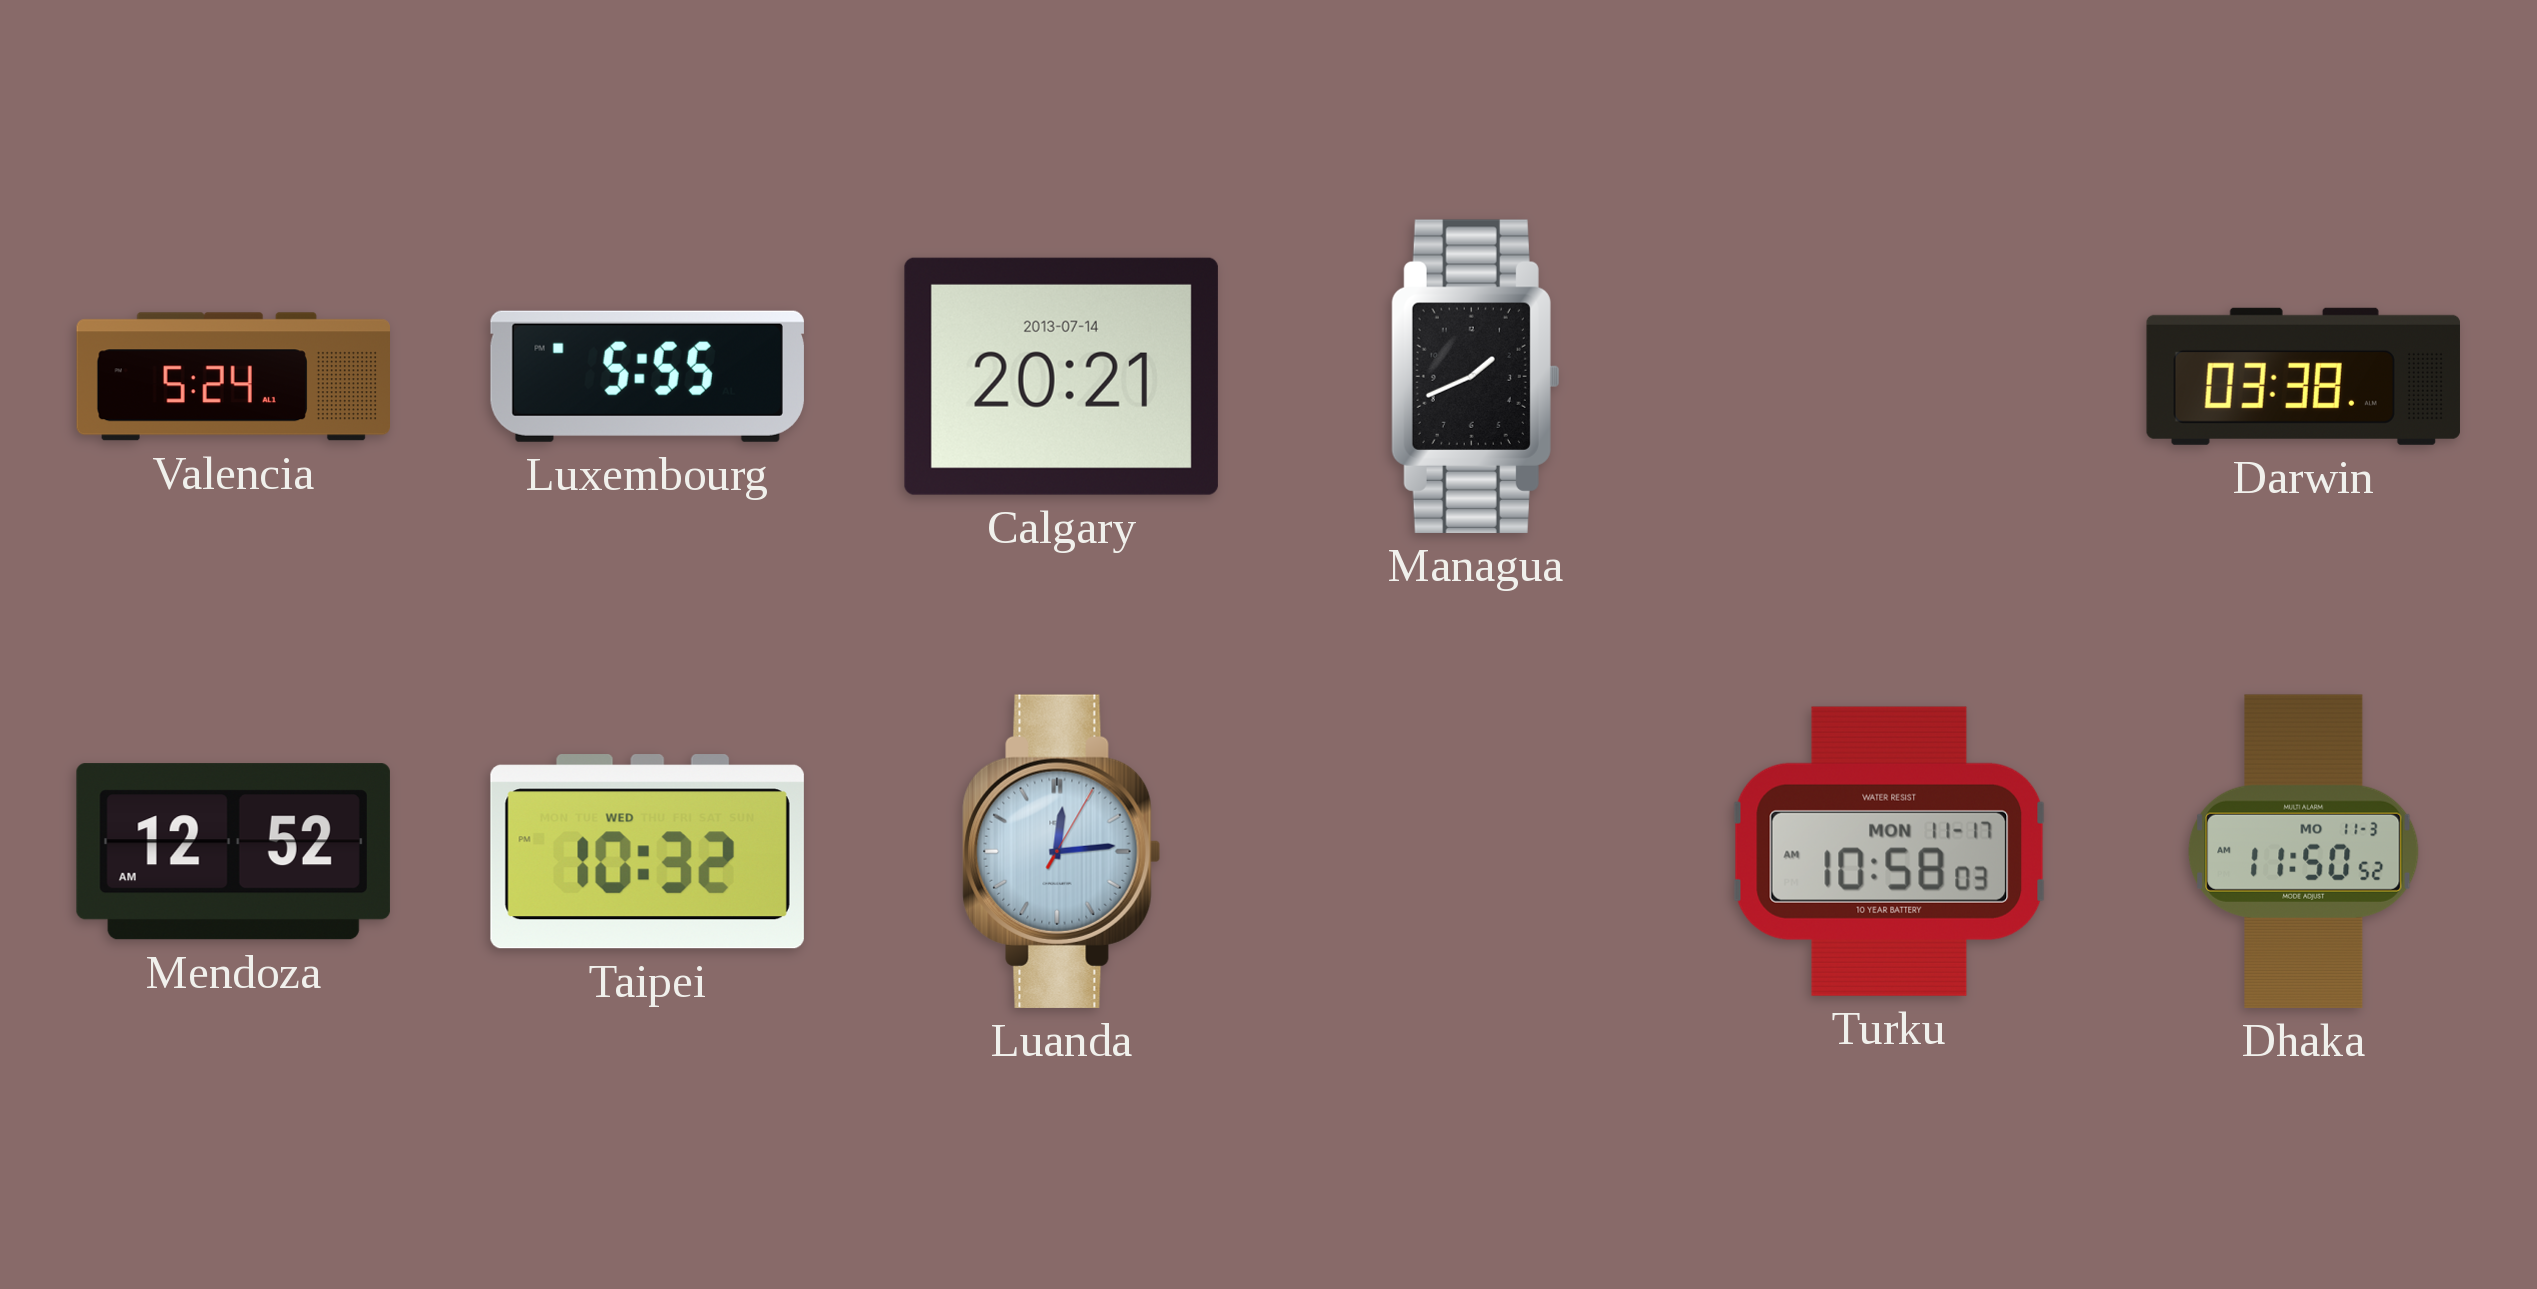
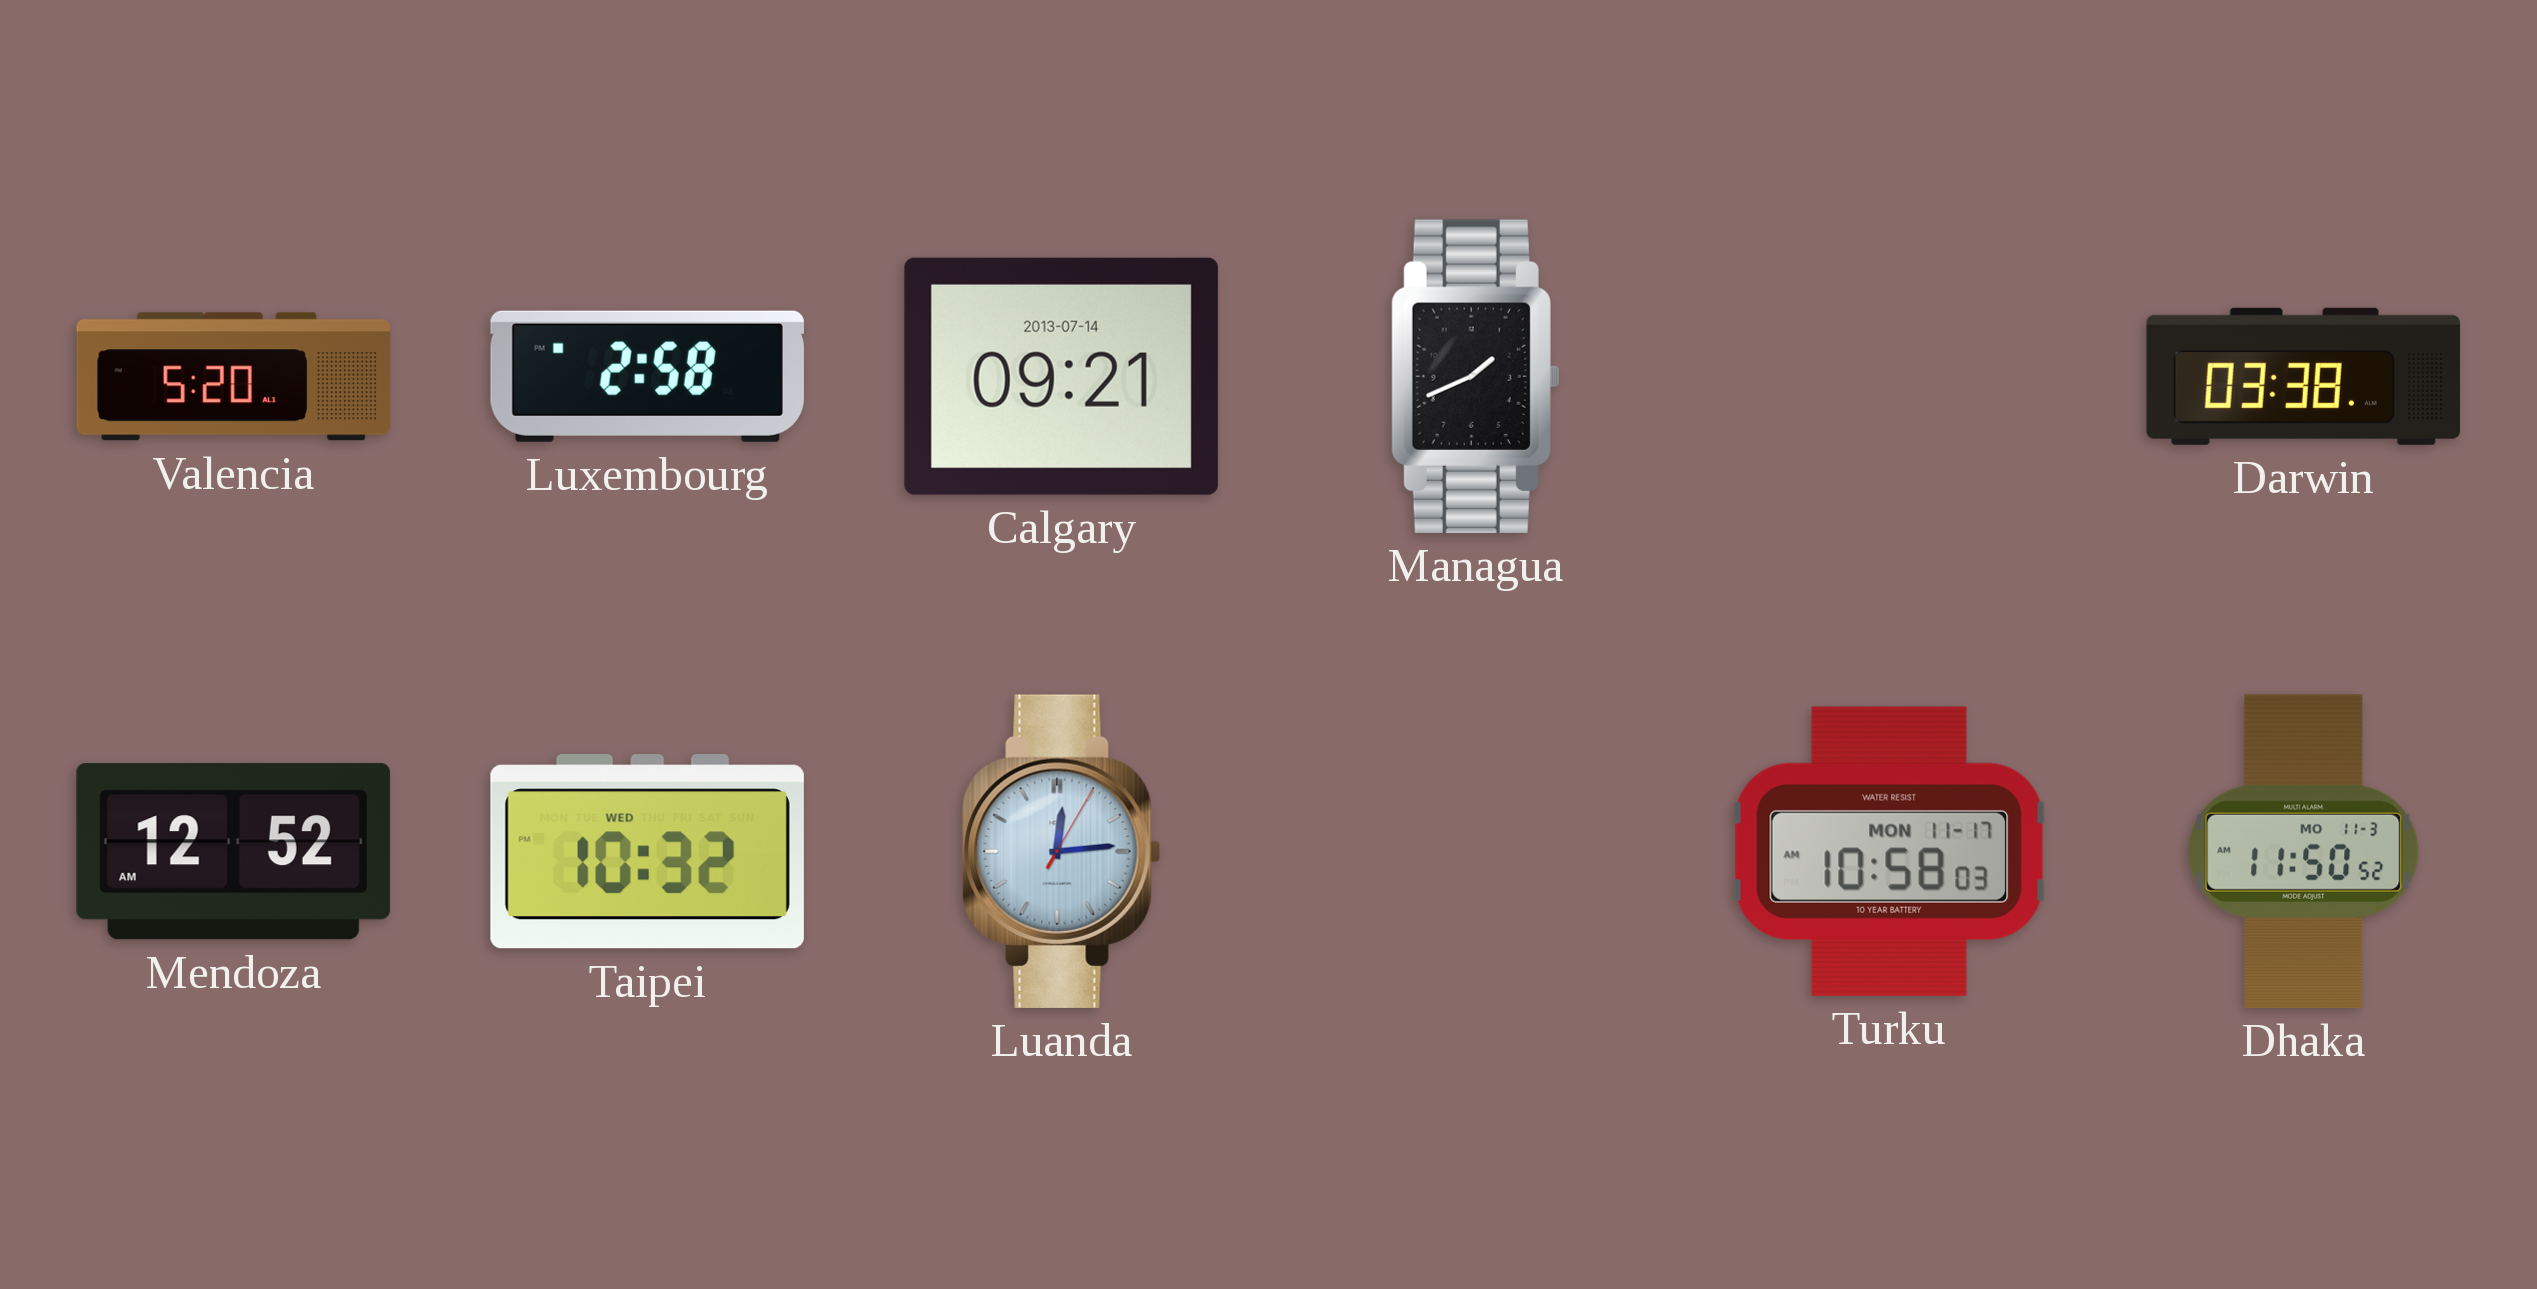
Valencia: 5:24 -> 5:20
Luxembourg: 5:55 -> 2:58
Calgary: 20:21 -> 09:21
